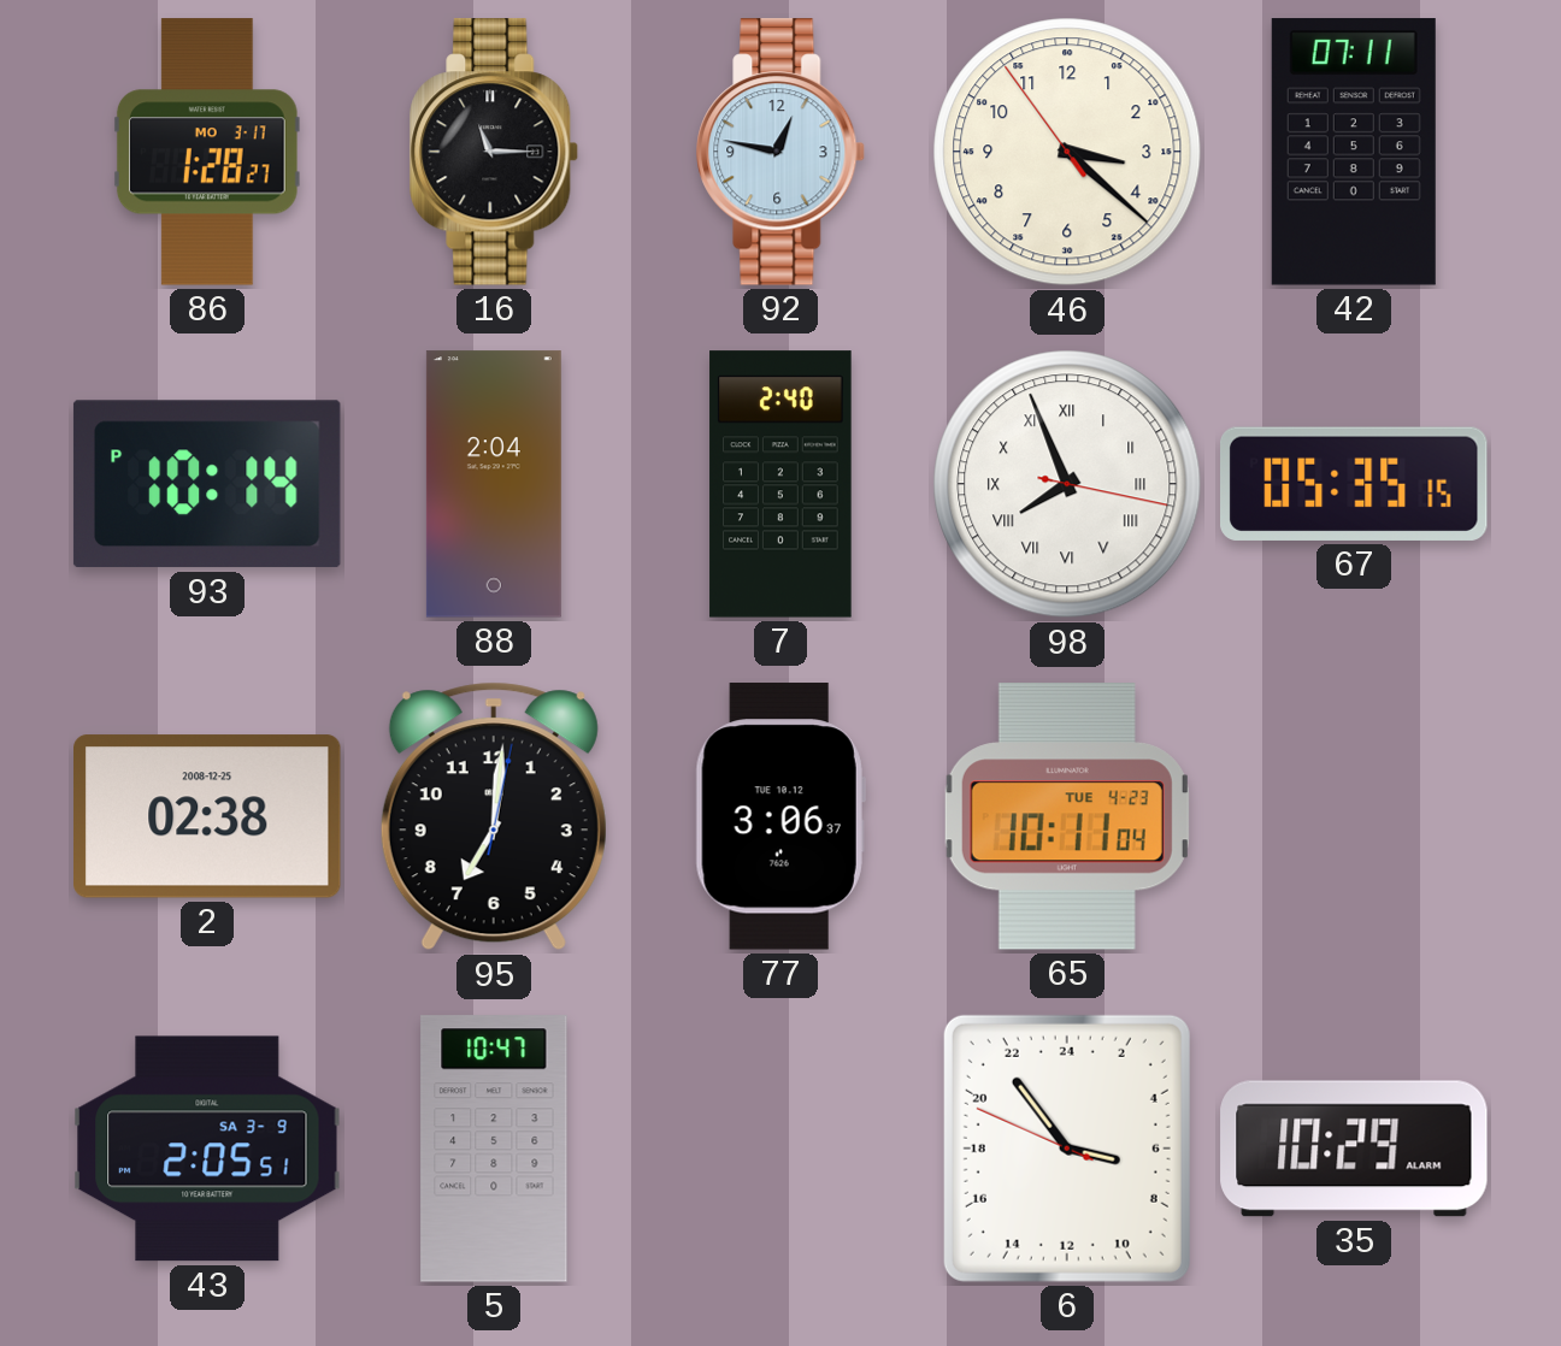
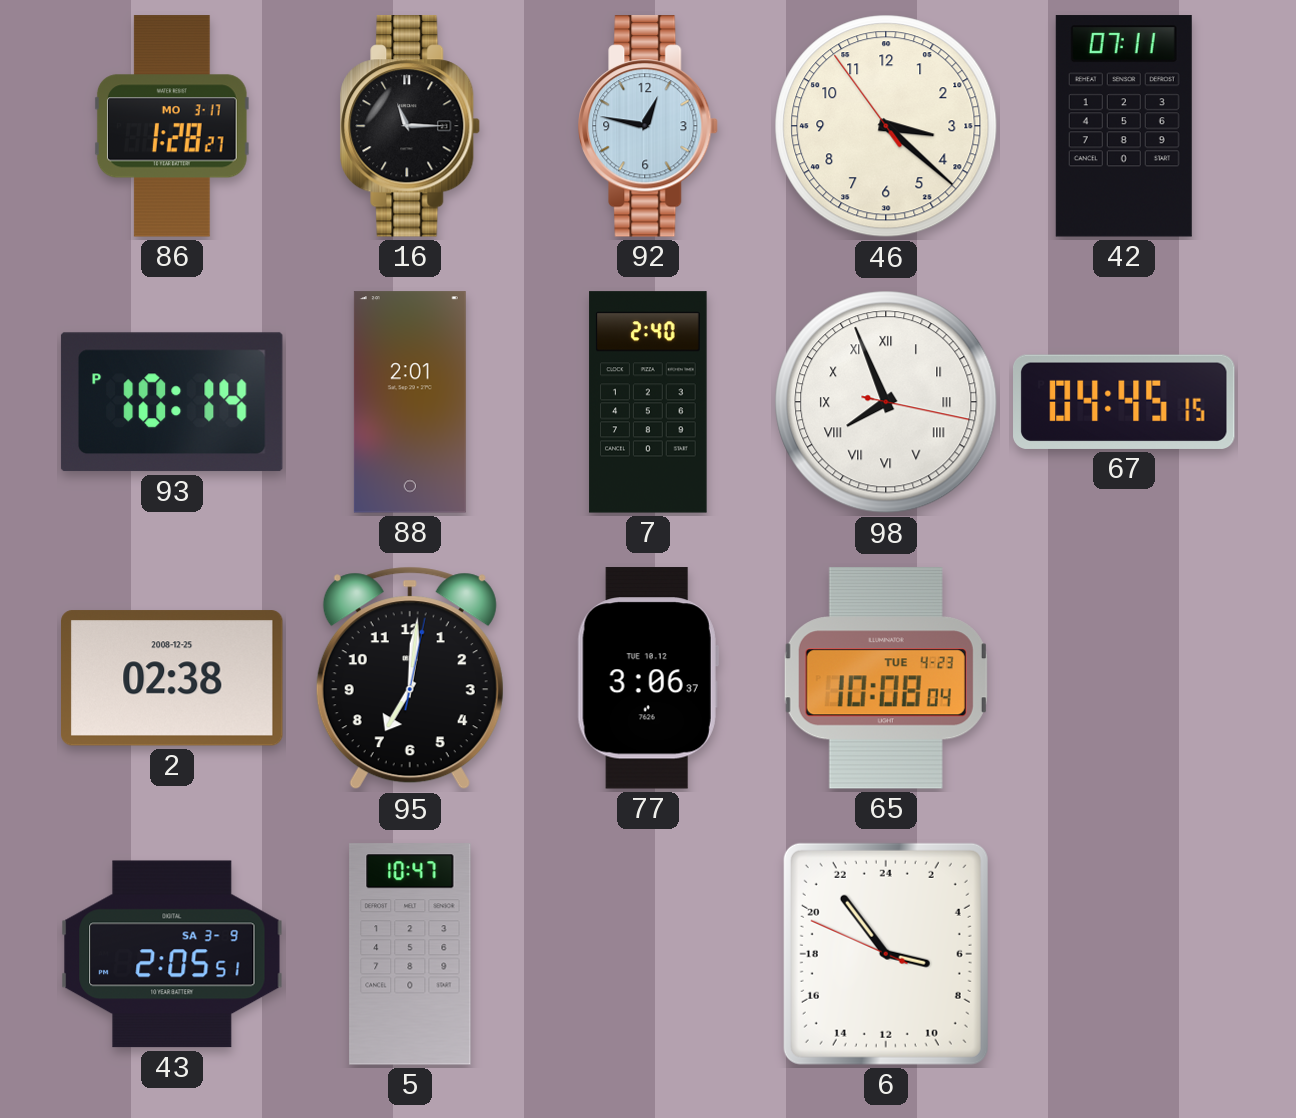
88: 2:04 -> 2:01
67: 05:35 -> 04:45
65: 10:11 -> 10:08
35: 10:29 -> none
